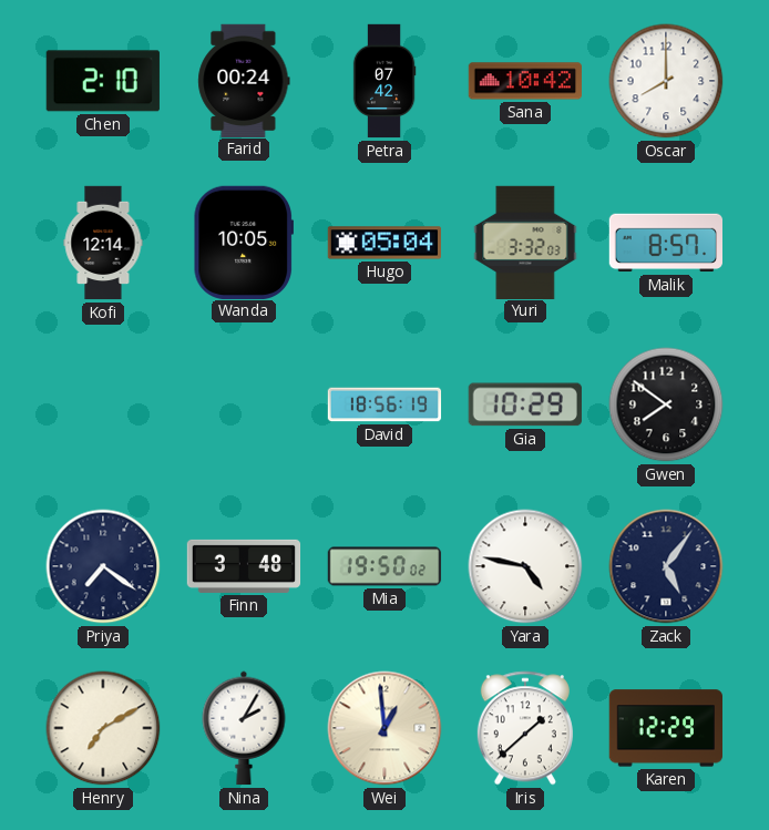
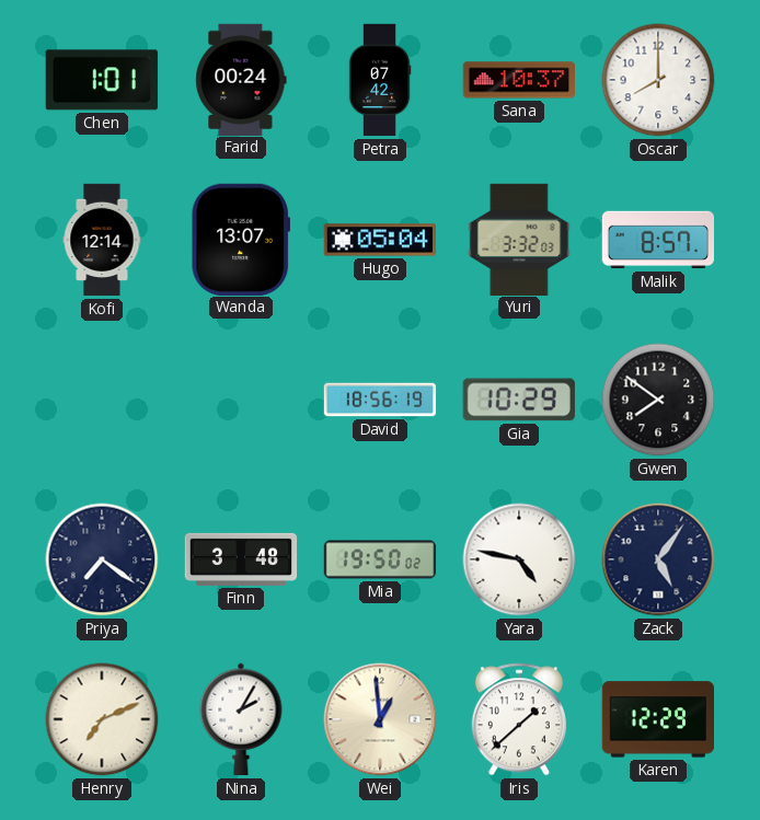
Chen: 2:10 -> 1:01
Sana: 10:42 -> 10:37
Wanda: 10:05 -> 13:07
Henry: 7:10 -> 7:11
